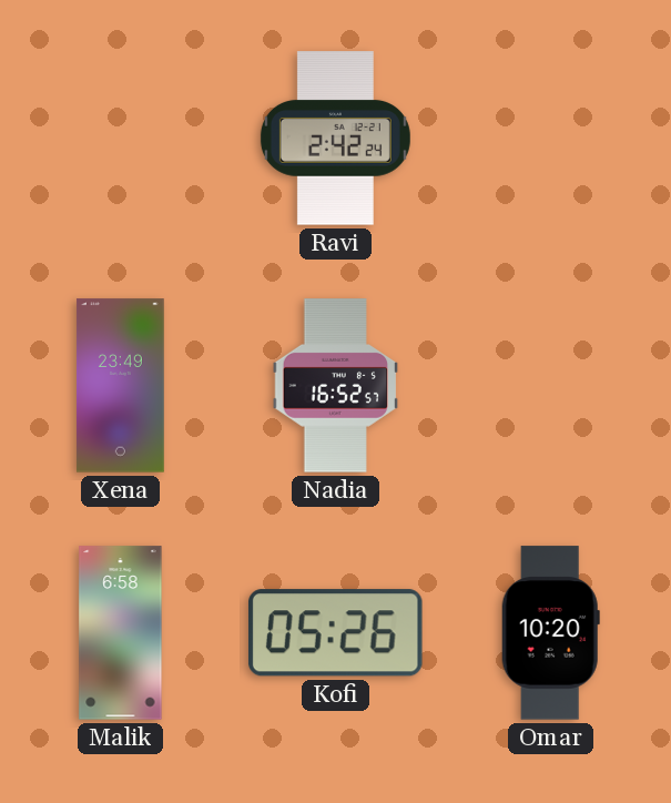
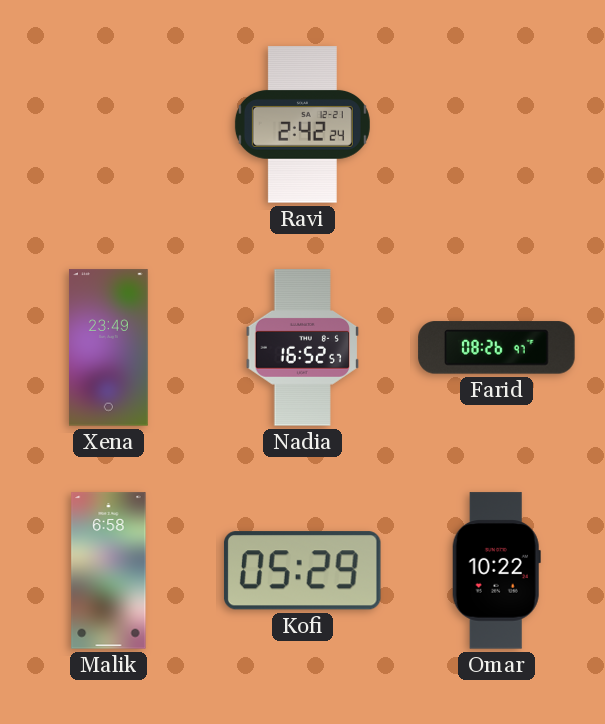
Farid: none -> 08:26
Kofi: 05:26 -> 05:29
Omar: 10:20 -> 10:22
